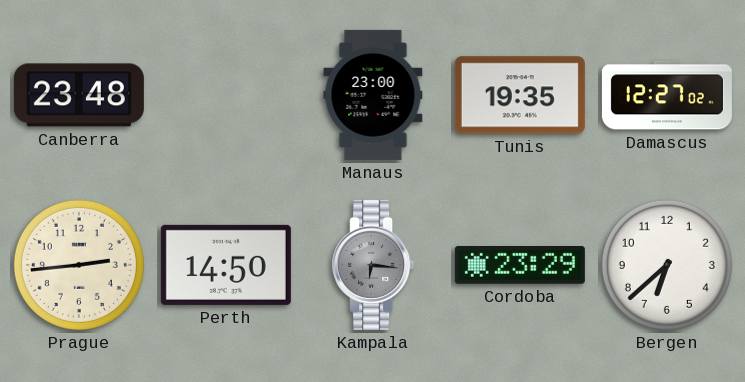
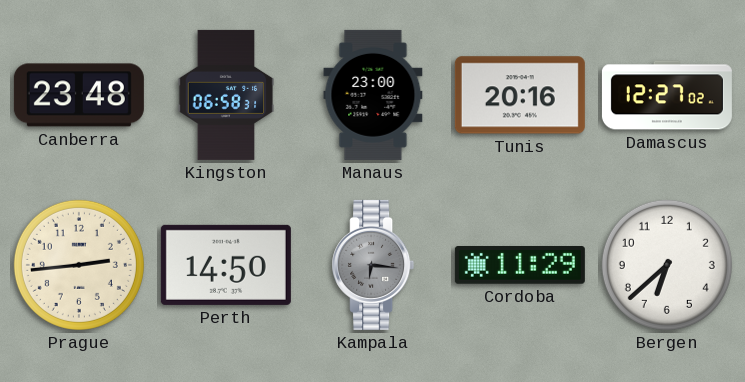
Kingston: none -> 06:58
Tunis: 19:35 -> 20:16
Cordoba: 23:29 -> 11:29
